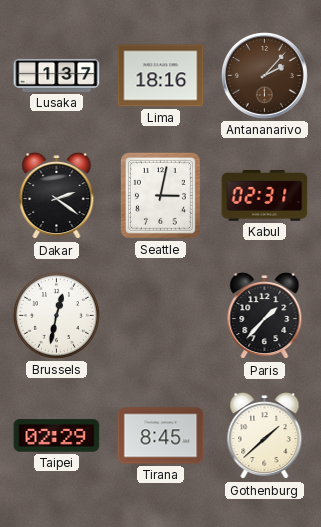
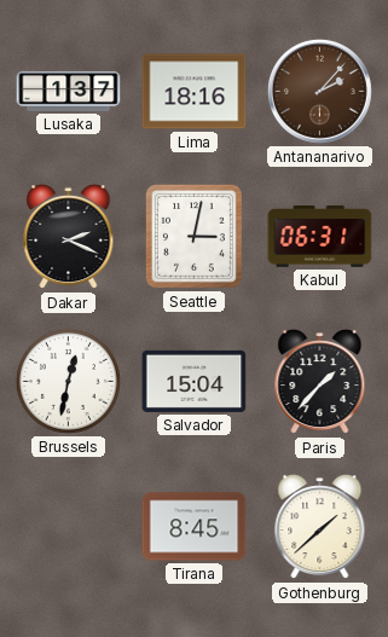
Dakar: 2:21 -> 2:19
Kabul: 02:31 -> 06:31
Salvador: none -> 15:04
Taipei: 02:29 -> none
